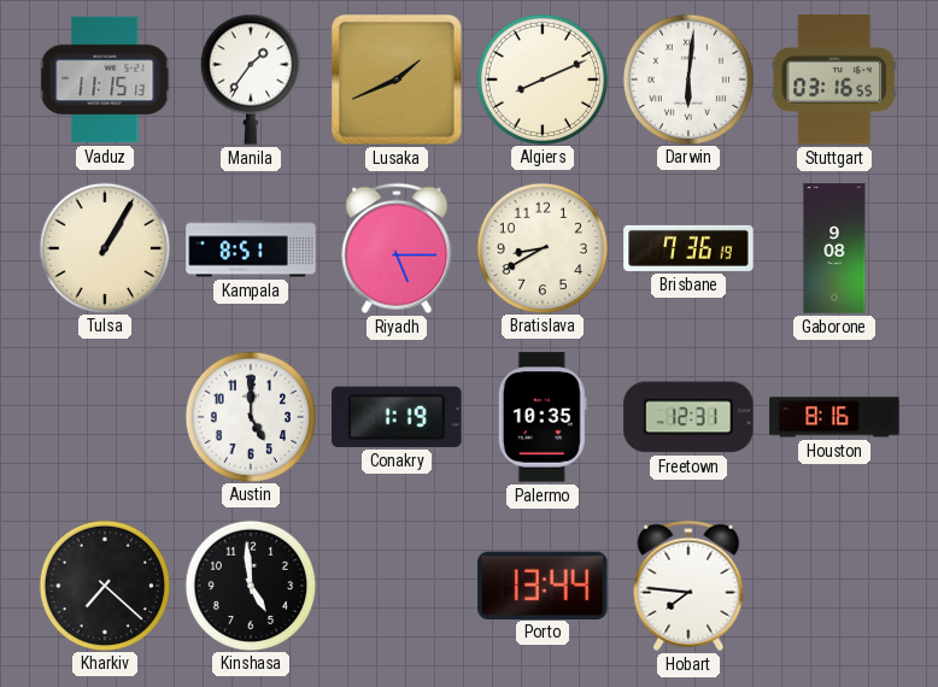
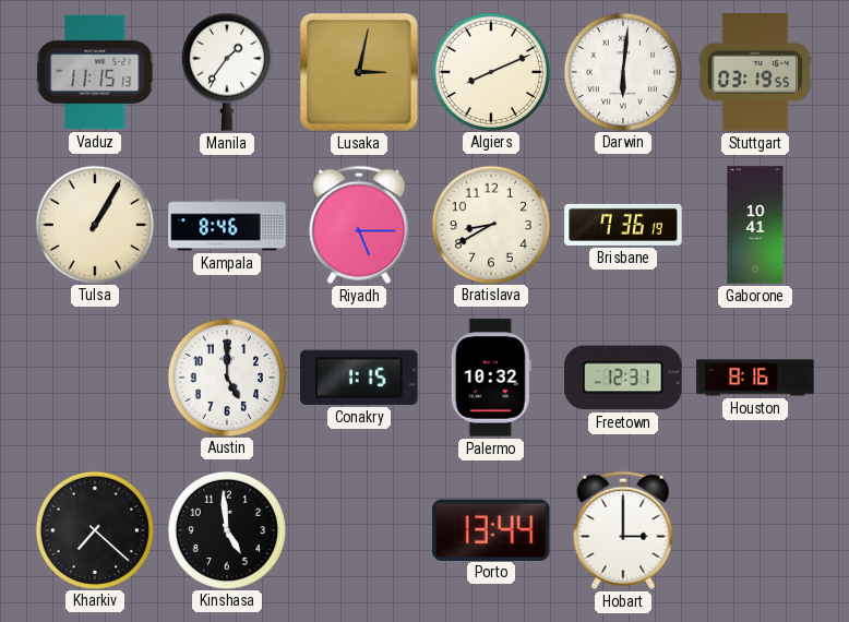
Lusaka: 1:41 -> 3:02
Stuttgart: 03:16 -> 03:19
Kampala: 8:51 -> 8:46
Gaborone: 9:08 -> 10:41
Conakry: 1:19 -> 1:15
Palermo: 10:35 -> 10:32
Hobart: 7:46 -> 3:00
